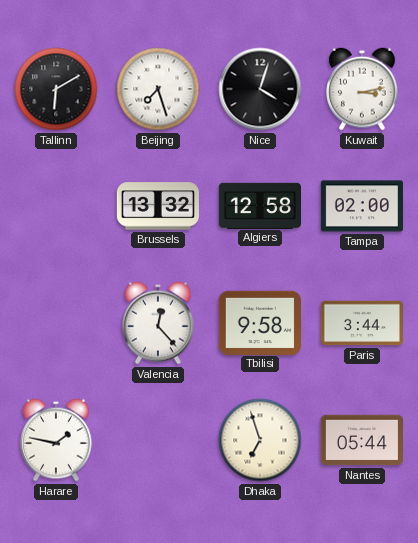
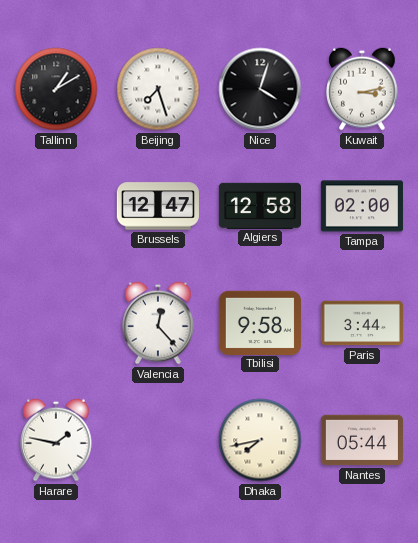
Tallinn: 6:10 -> 1:10
Brussels: 13:32 -> 12:47
Dhaka: 6:57 -> 7:43
